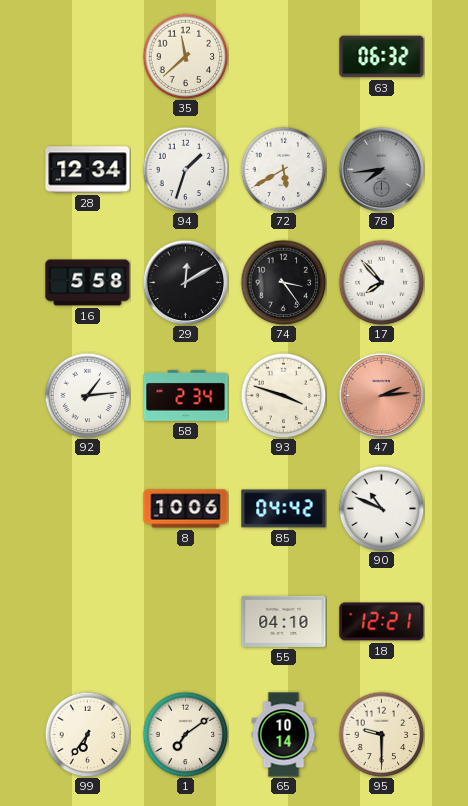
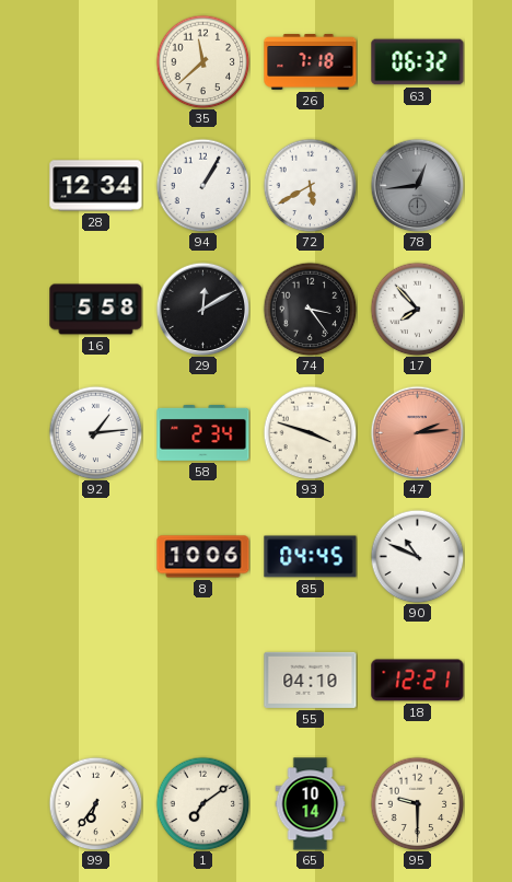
26: none -> 7:18
94: 1:33 -> 1:05
78: 7:44 -> 12:44
85: 04:42 -> 04:45
